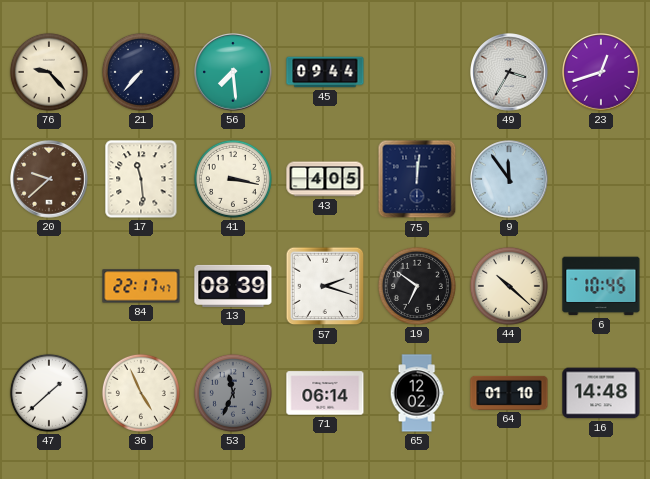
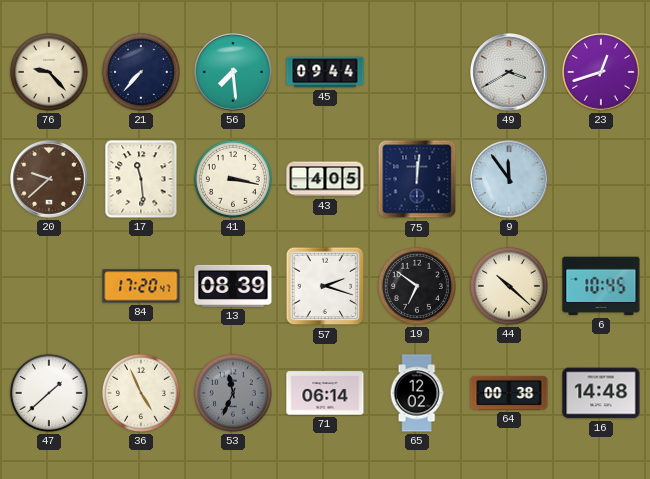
49: 3:35 -> 3:40
84: 22:17 -> 17:20
64: 01:10 -> 00:38
